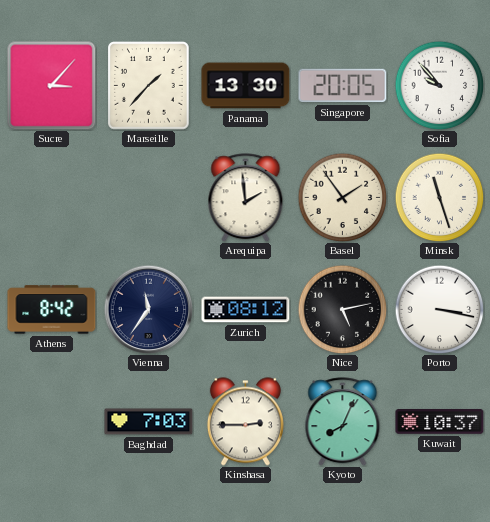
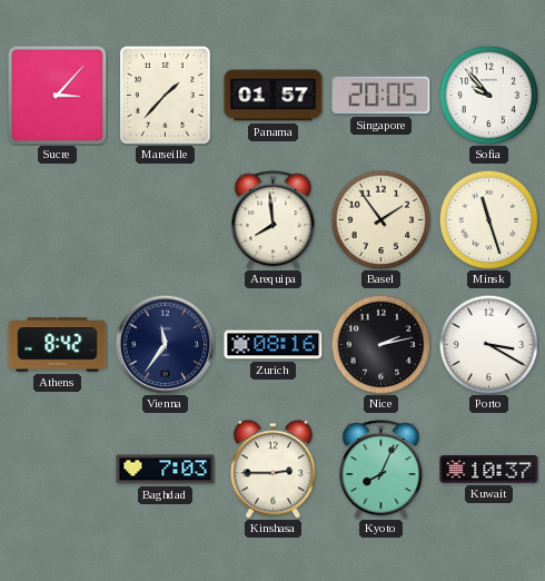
Panama: 13:30 -> 01:57
Arequipa: 1:59 -> 7:59
Zurich: 08:12 -> 08:16
Nice: 5:13 -> 2:13
Porto: 3:17 -> 3:20
